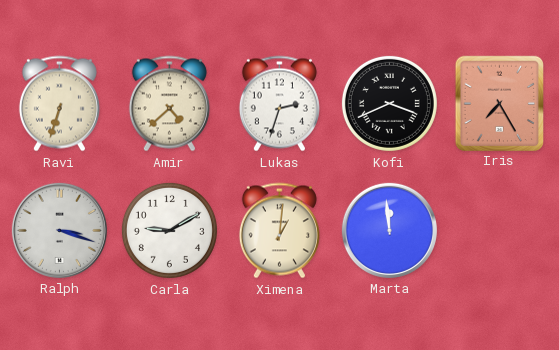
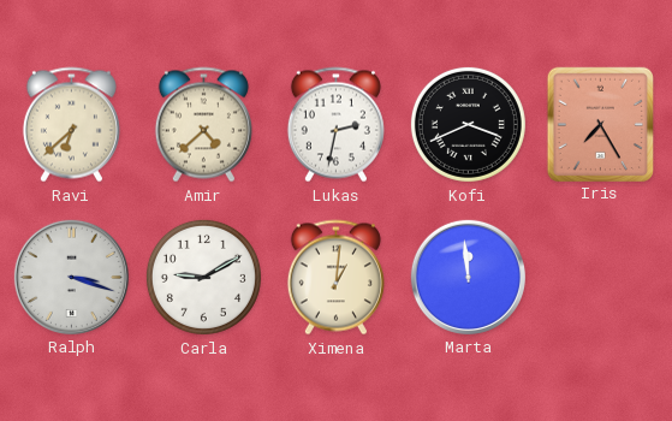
Ravi: 6:33 -> 6:38
Lukas: 2:33 -> 2:32
